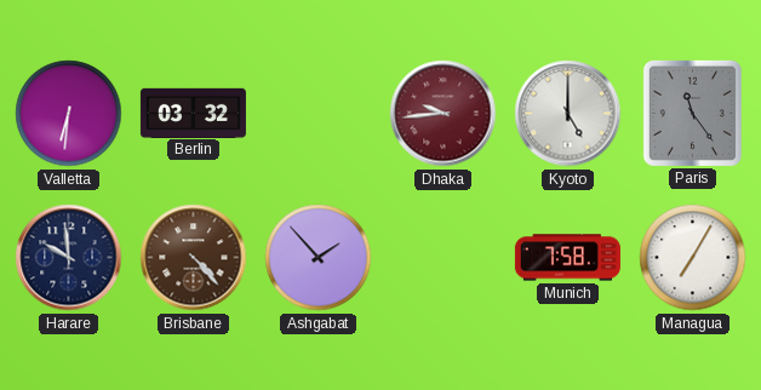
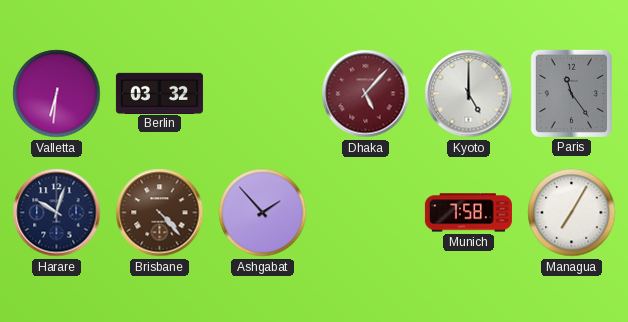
Dhaka: 9:44 -> 5:07
Harare: 9:59 -> 10:03
